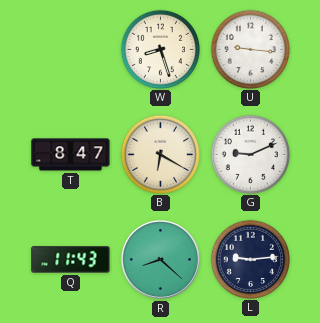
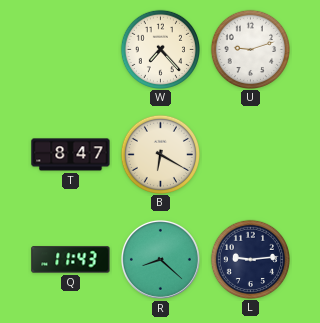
W: 8:27 -> 7:23
U: 9:16 -> 9:12
G: 9:11 -> none
